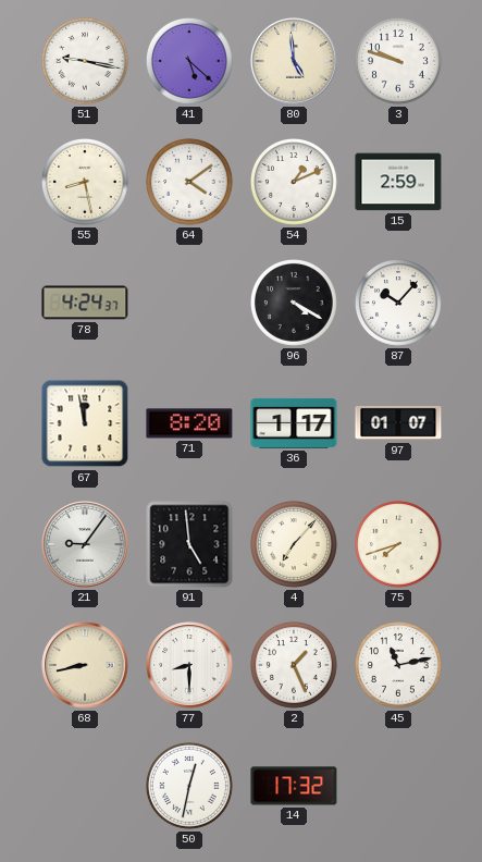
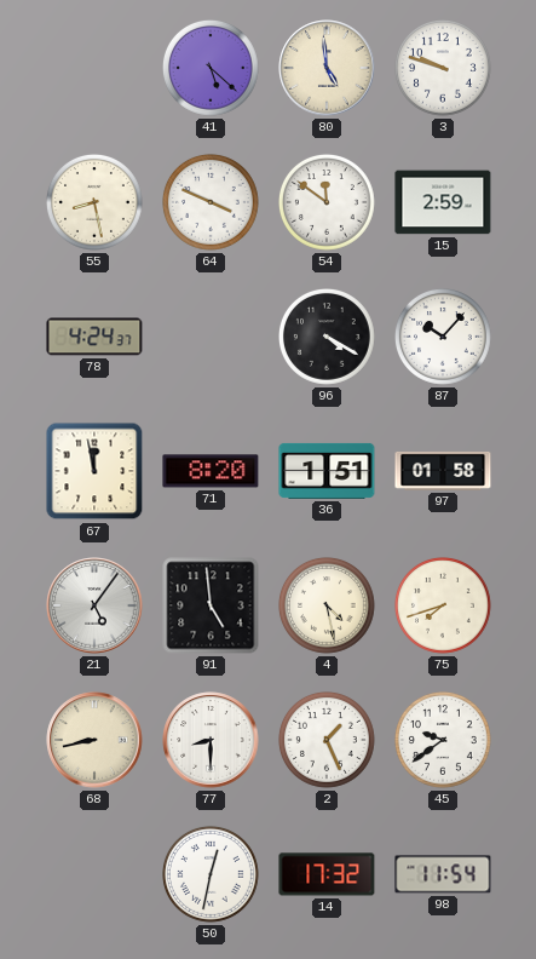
51: 9:17 -> none
64: 4:09 -> 3:49
54: 1:11 -> 11:51
36: 1:17 -> 1:51
97: 01:07 -> 01:58
21: 9:06 -> 5:06
4: 7:07 -> 4:28
45: 11:13 -> 9:39
98: none -> 11:54
